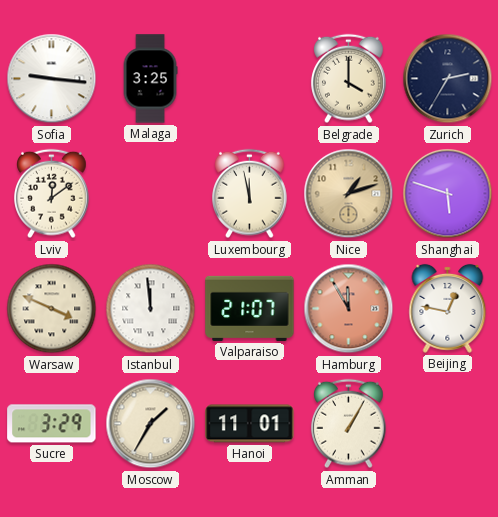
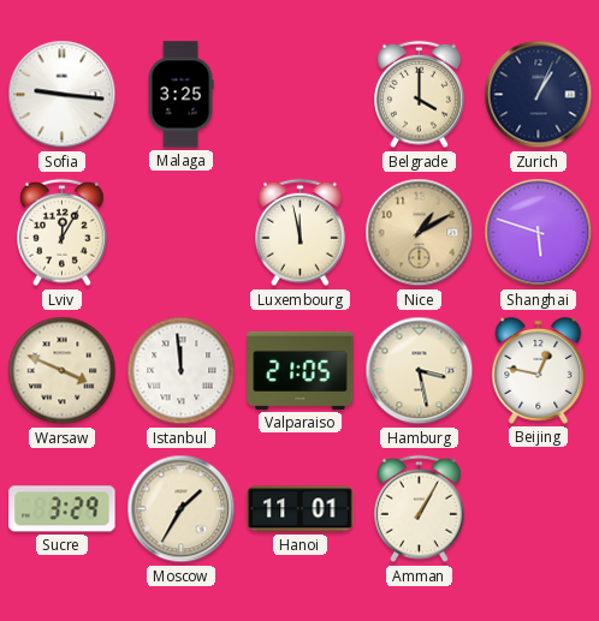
Zurich: 2:35 -> 1:04
Lviv: 12:09 -> 12:05
Nice: 1:12 -> 1:10
Valparaiso: 21:07 -> 21:05
Hamburg: 11:55 -> 3:28
Hamburg dial: salmon -> cream
